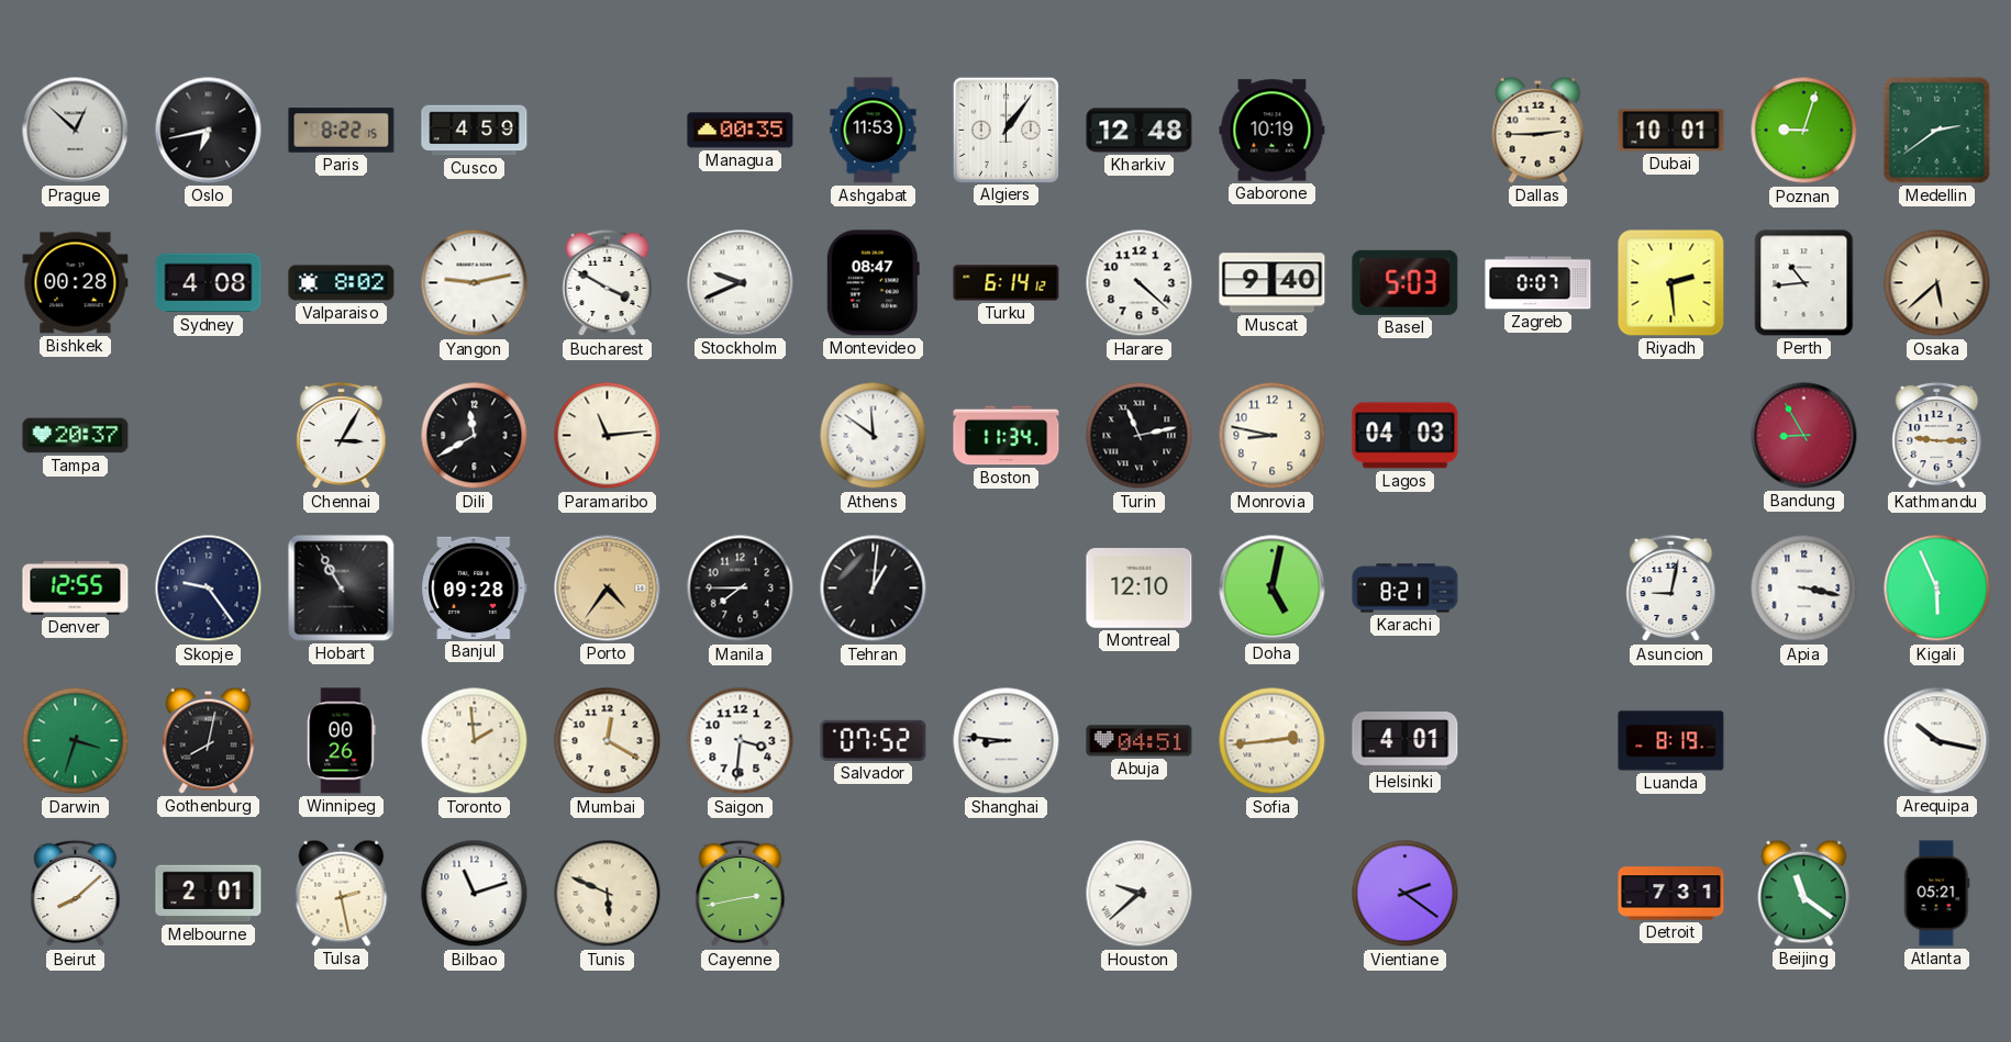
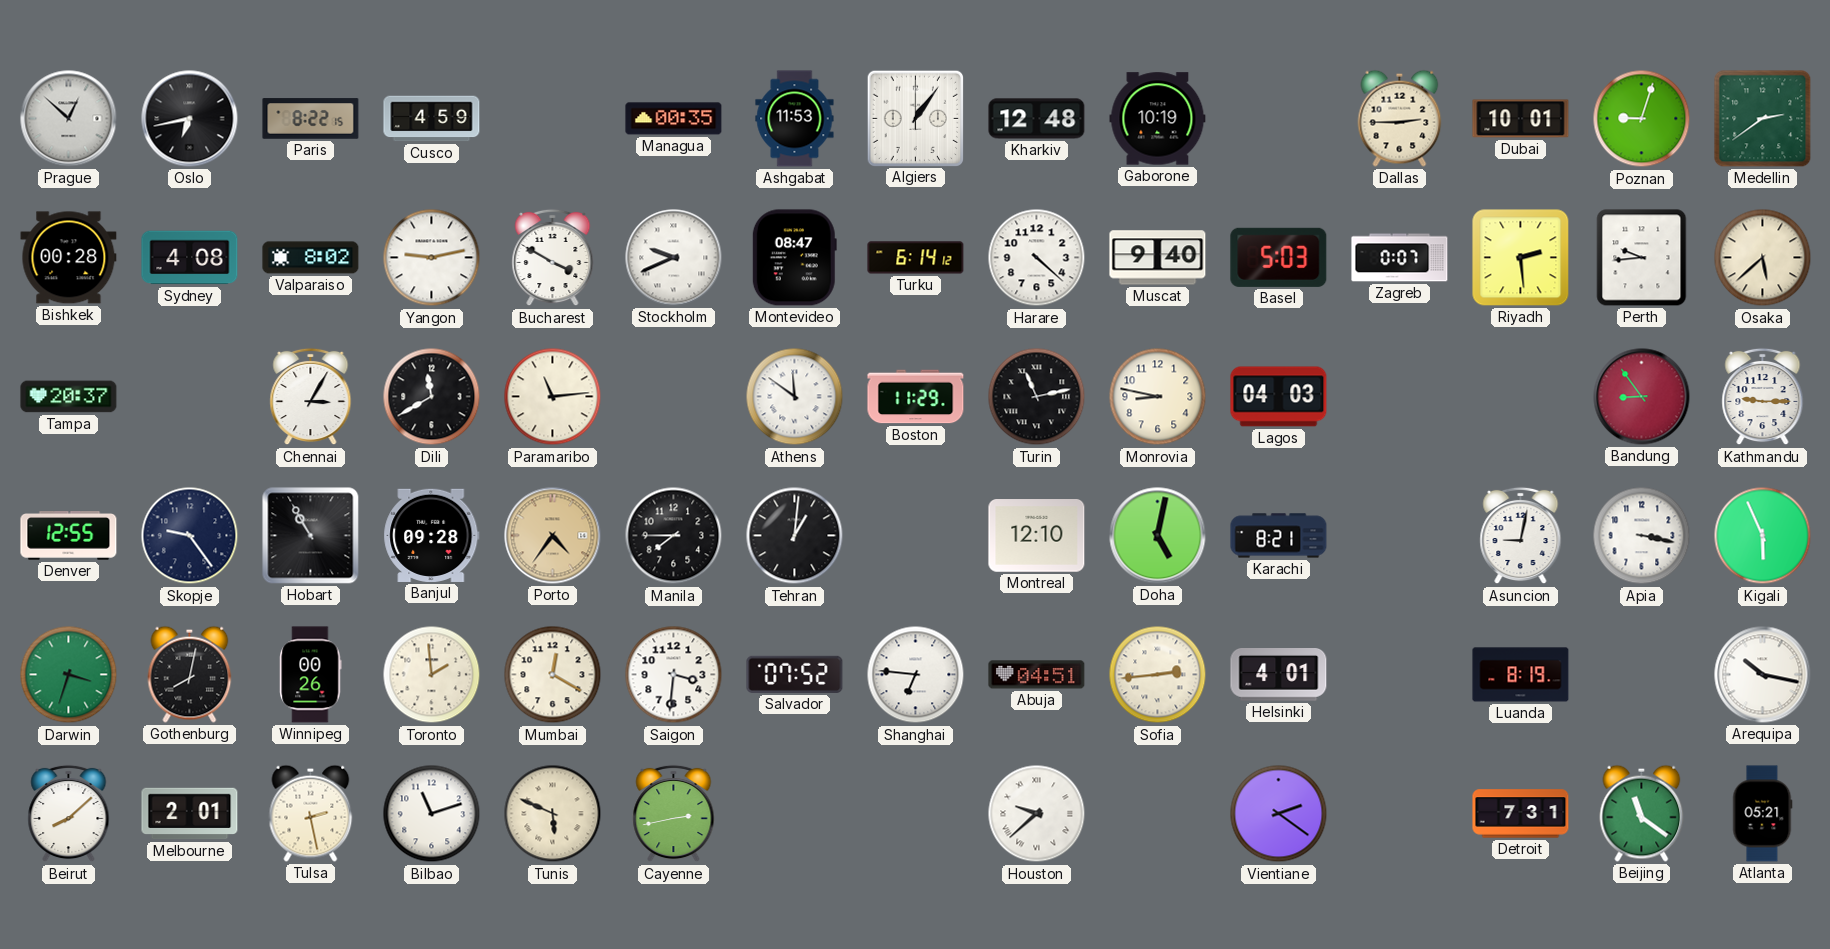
Perth: 10:44 -> 9:44
Boston: 11:34 -> 11:29
Bandung: 8:55 -> 8:54
Shanghai: 8:46 -> 6:46
